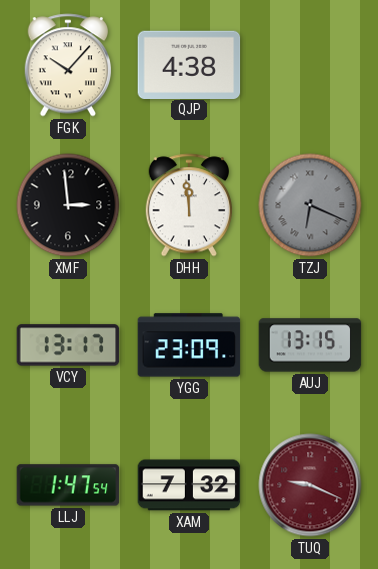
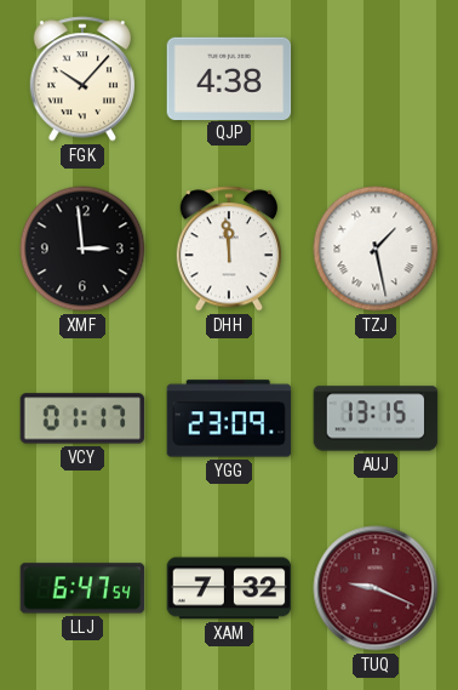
TZJ: 6:19 -> 1:28
TZJ dial: grey -> white
VCY: 13:17 -> 01:17
LLJ: 1:47 -> 6:47
